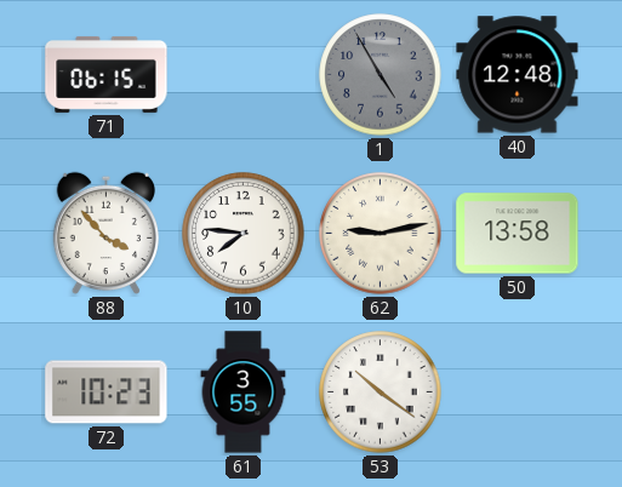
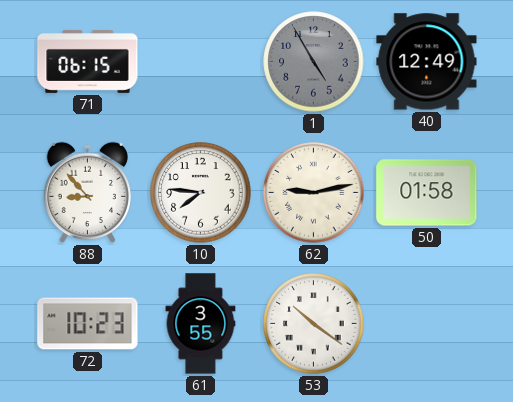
40: 12:48 -> 12:49
88: 3:53 -> 8:53
50: 13:58 -> 01:58
